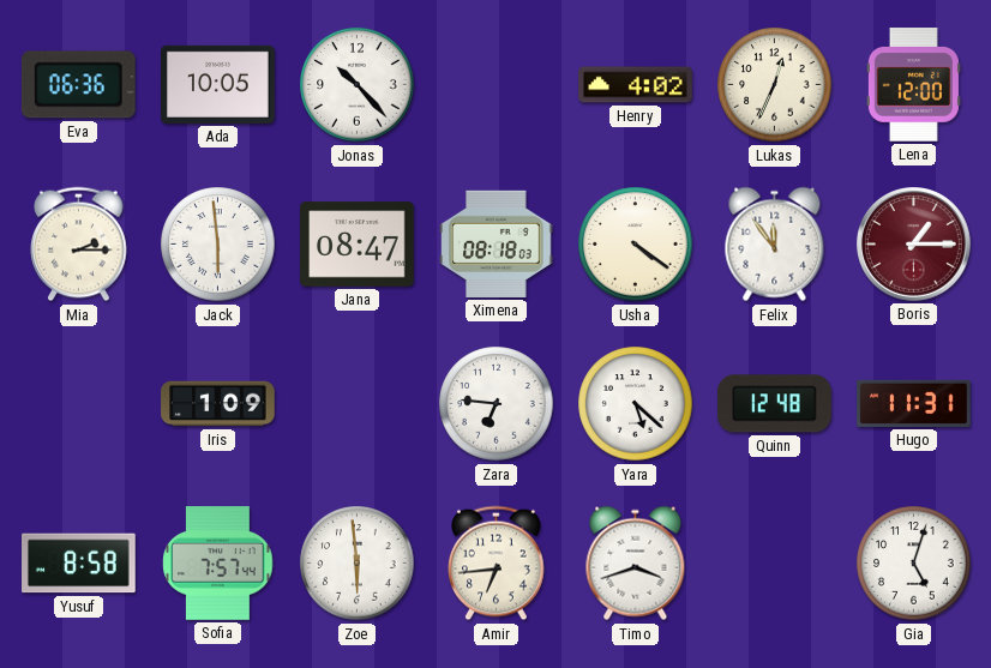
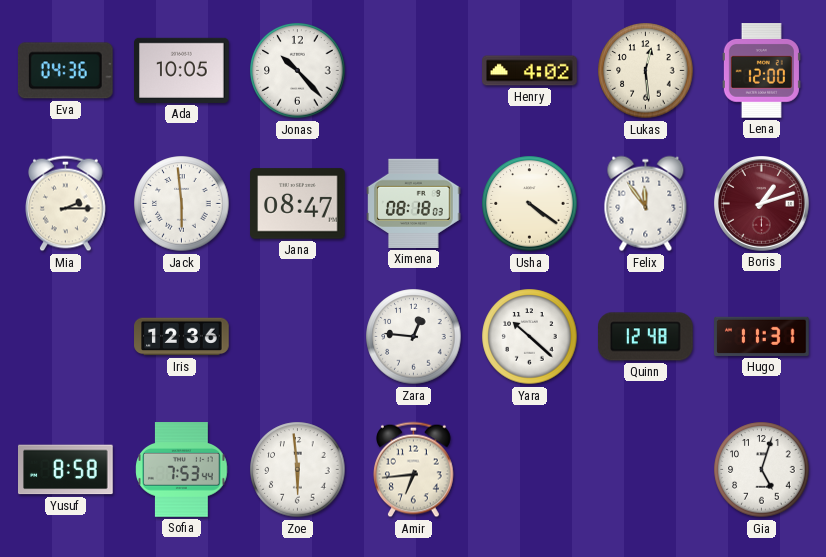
Eva: 06:36 -> 04:36
Lukas: 12:34 -> 12:29
Boris: 1:15 -> 1:12
Iris: 1:09 -> 12:36
Zara: 6:46 -> 12:46
Yara: 5:22 -> 10:22
Sofia: 7:57 -> 7:53
Timo: 3:42 -> none
